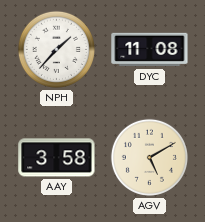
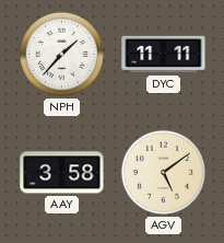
DYC: 11:08 -> 11:11
AGV: 5:10 -> 5:09
